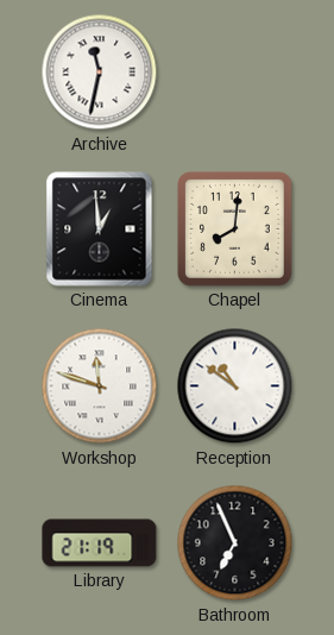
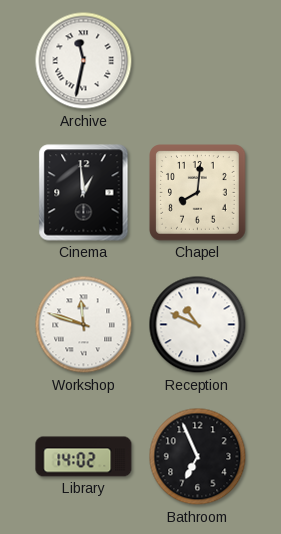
Reception: 10:51 -> 10:49
Library: 21:19 -> 14:02
